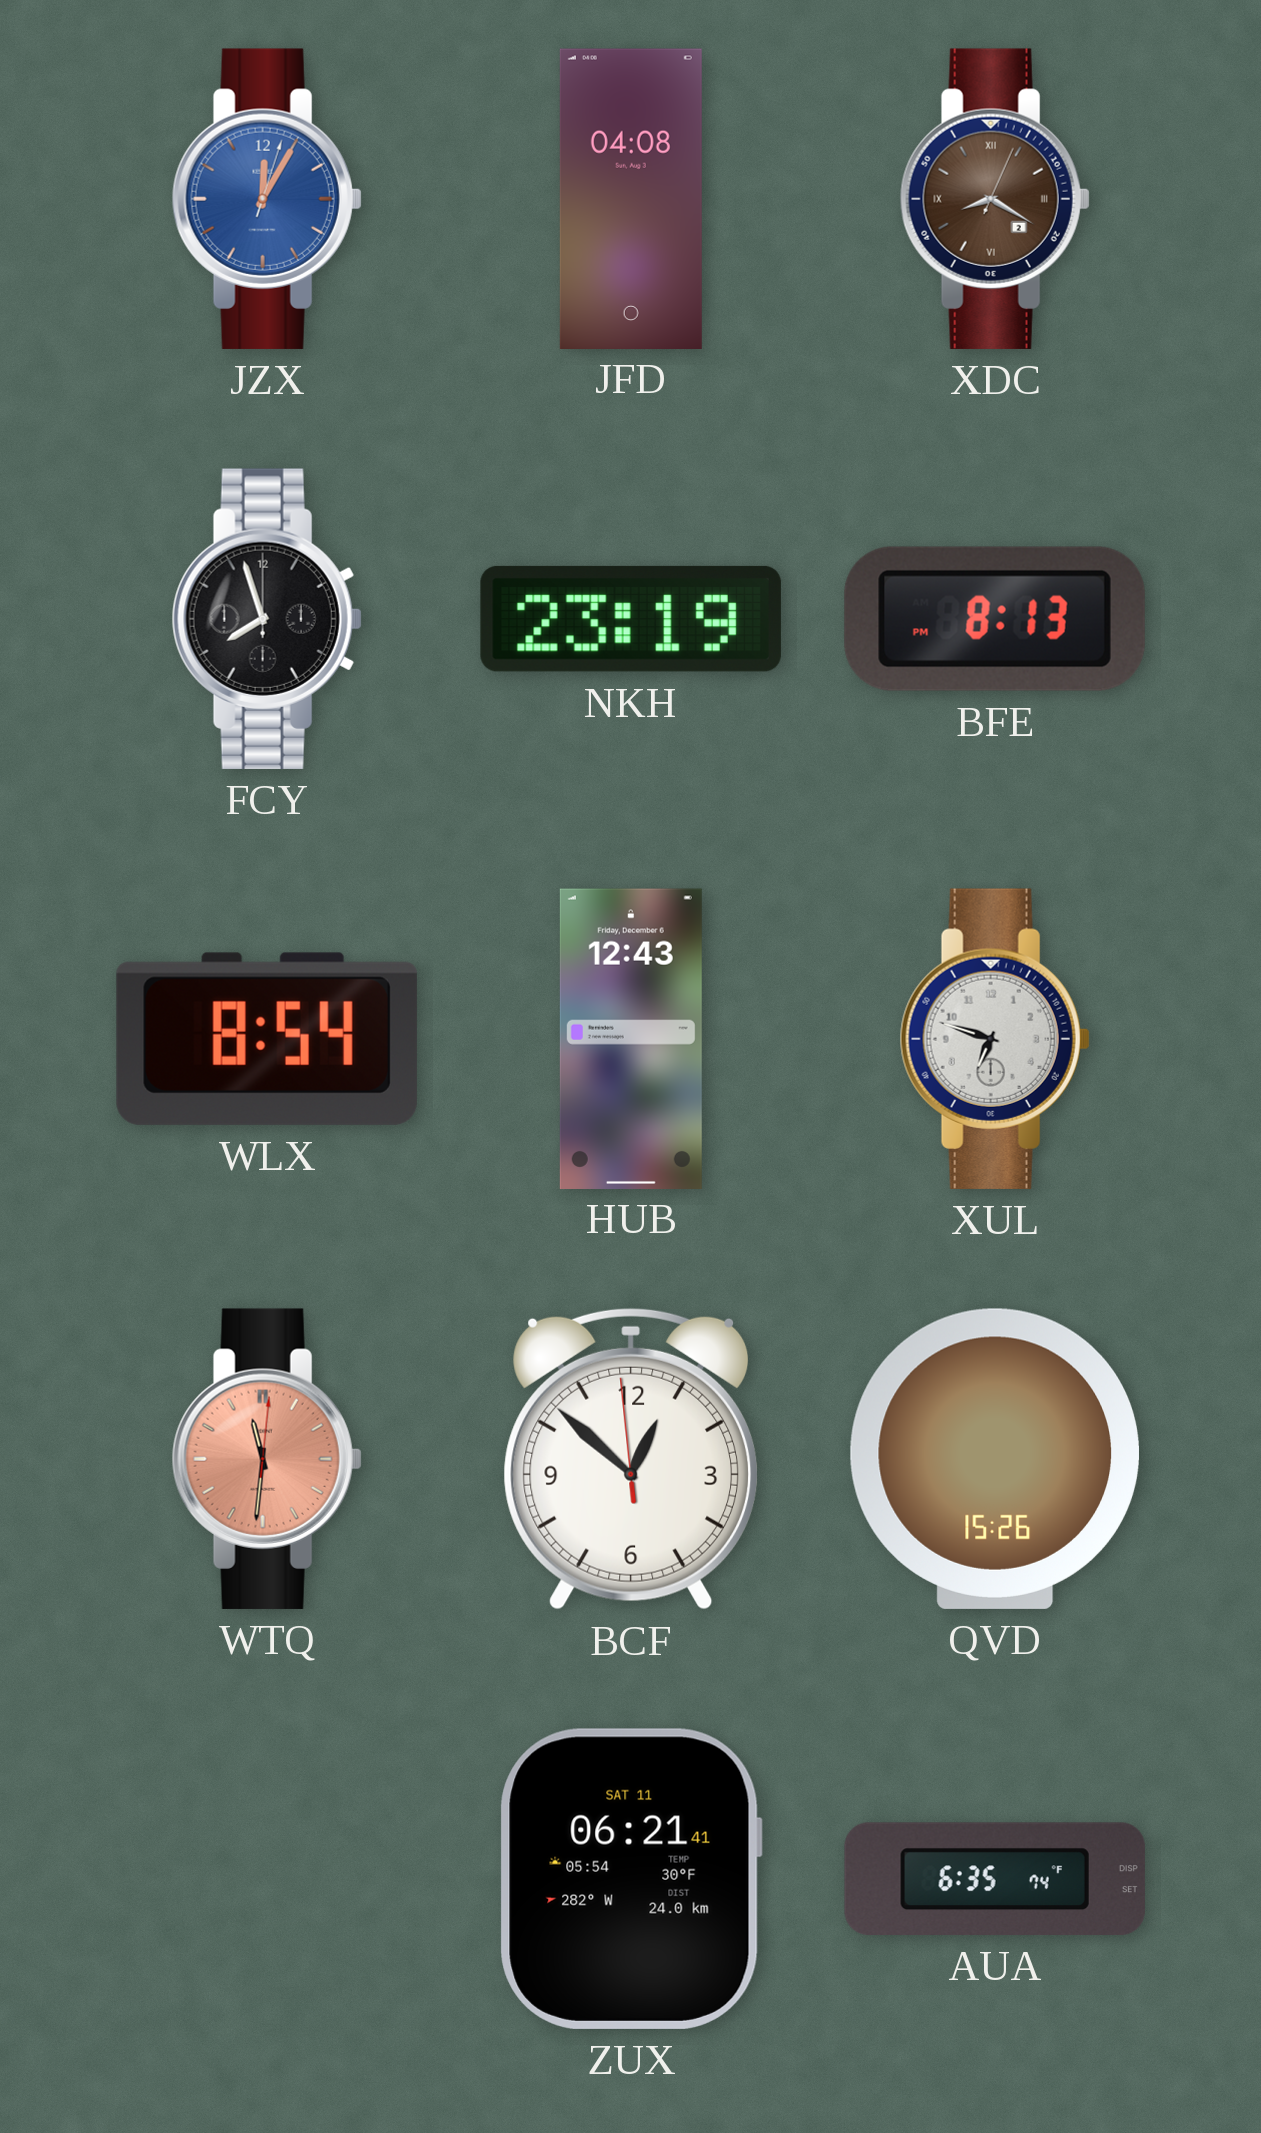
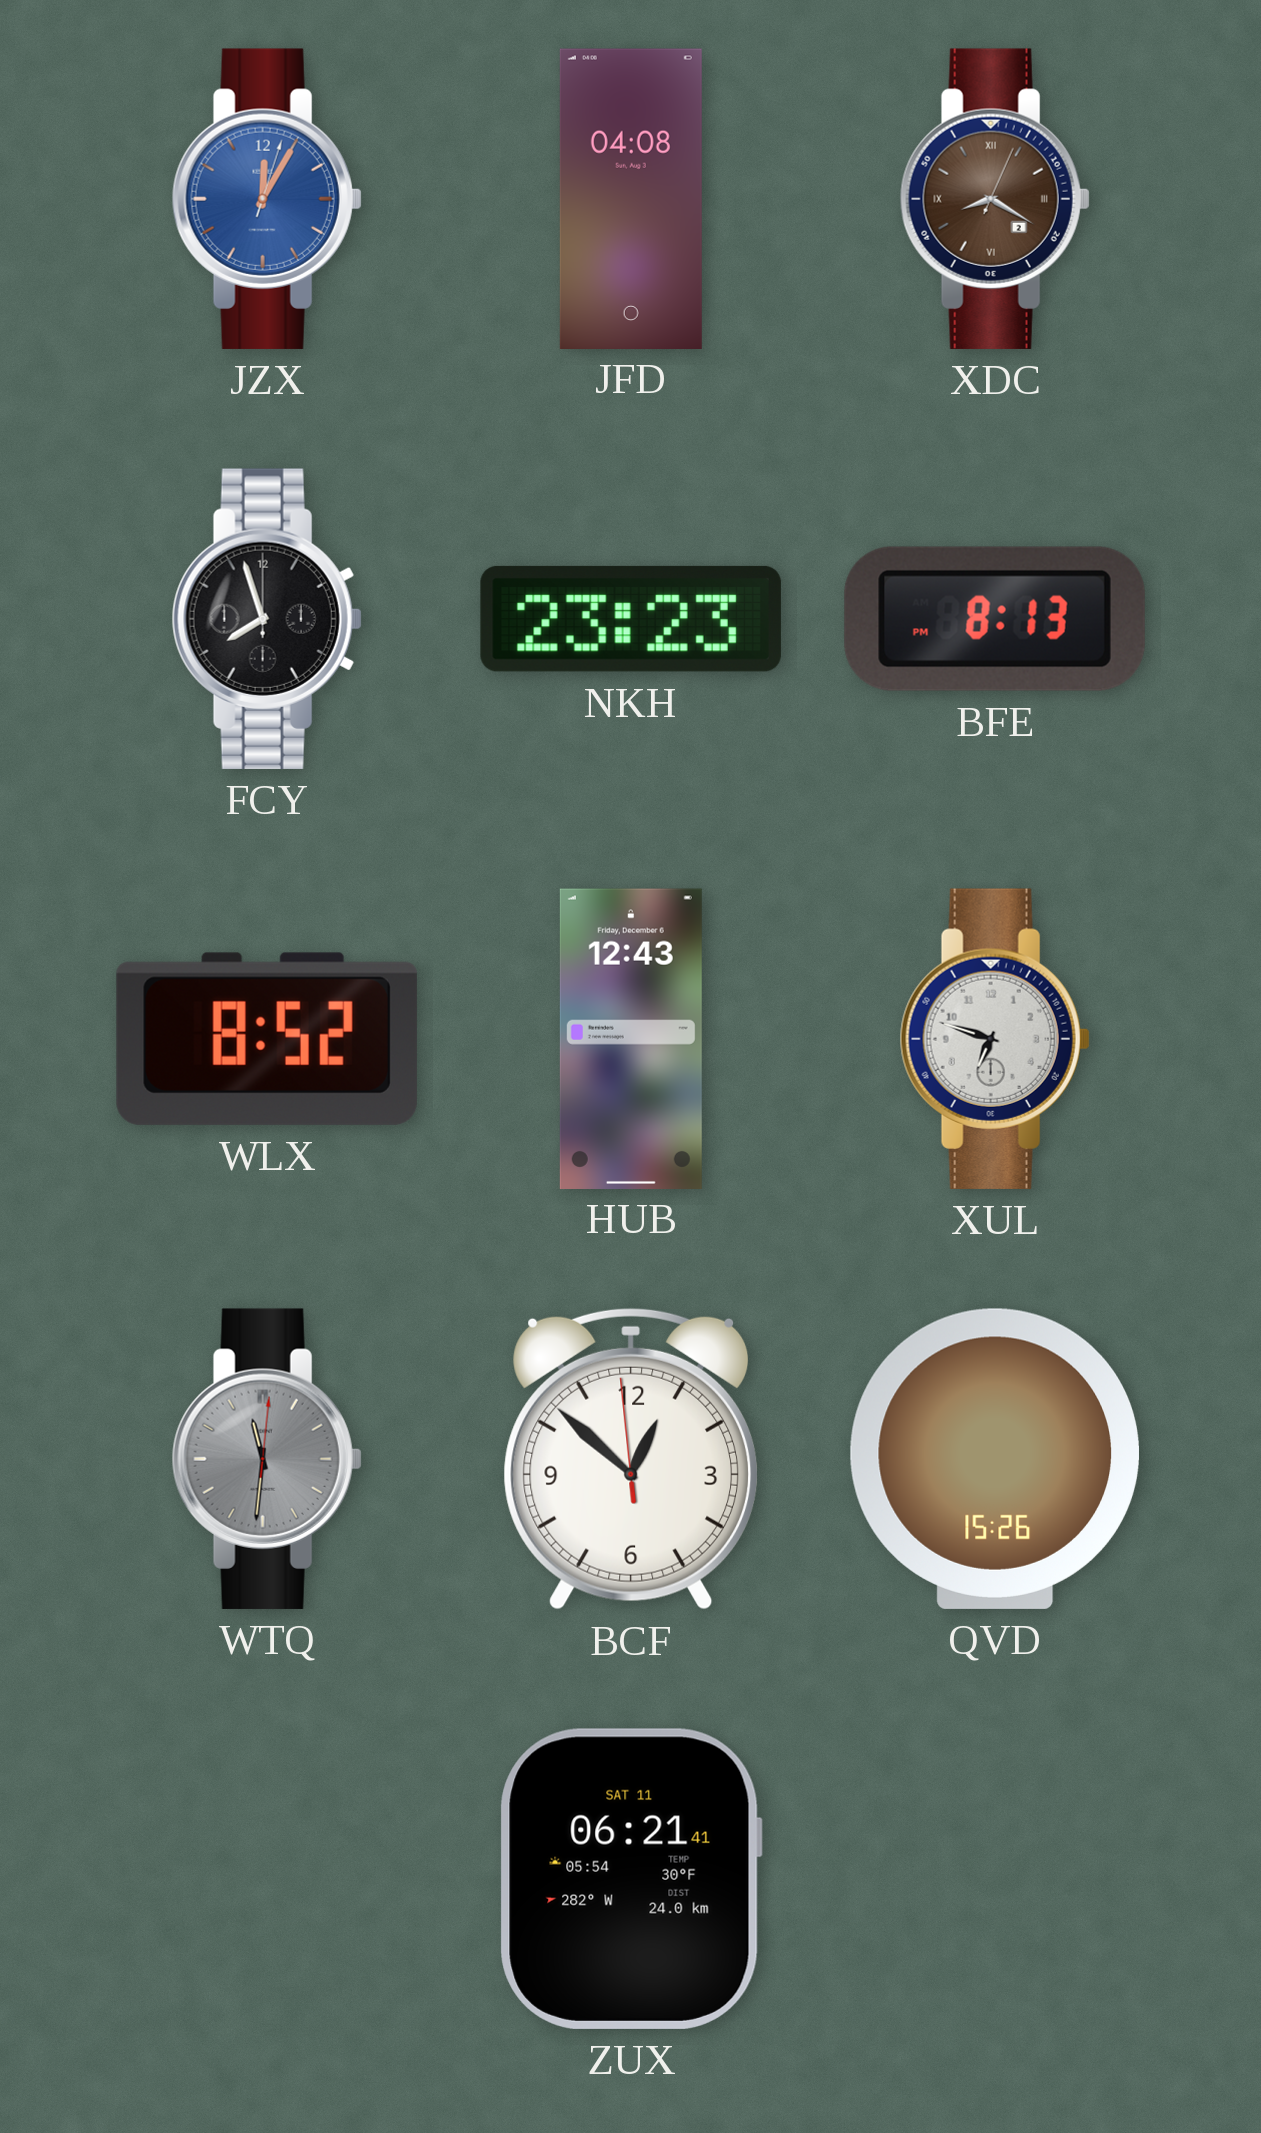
NKH: 23:19 -> 23:23
WLX: 8:54 -> 8:52
WTQ dial: salmon -> grey
AUA: 6:35 -> none
